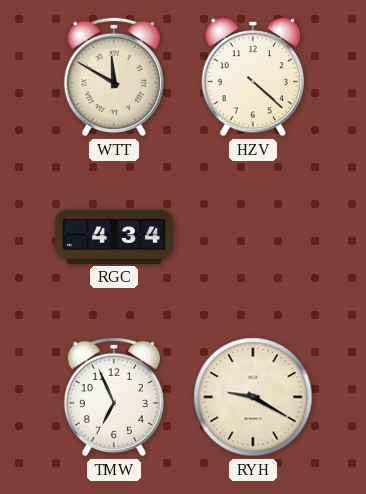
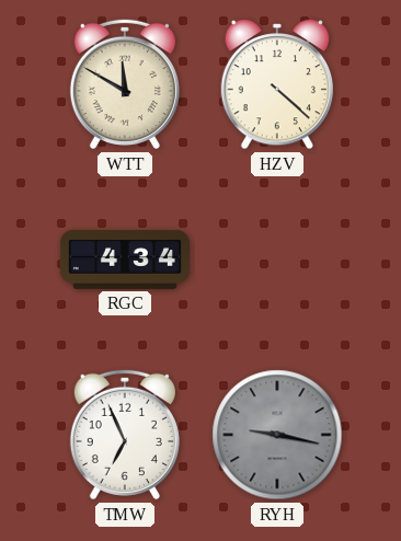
RYH: 9:20 -> 9:17
RYH dial: cream -> grey
